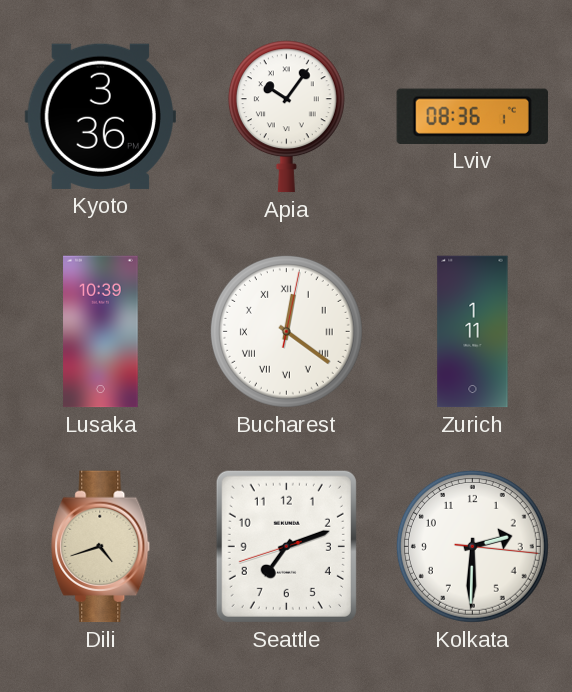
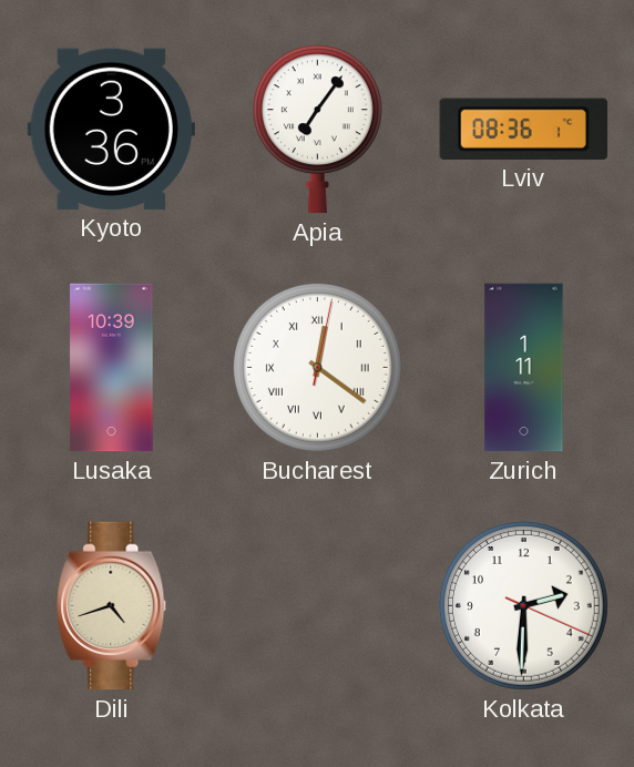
Apia: 10:06 -> 7:06
Seattle: 7:11 -> none
Kolkata: 2:30:16 -> 2:30:19
